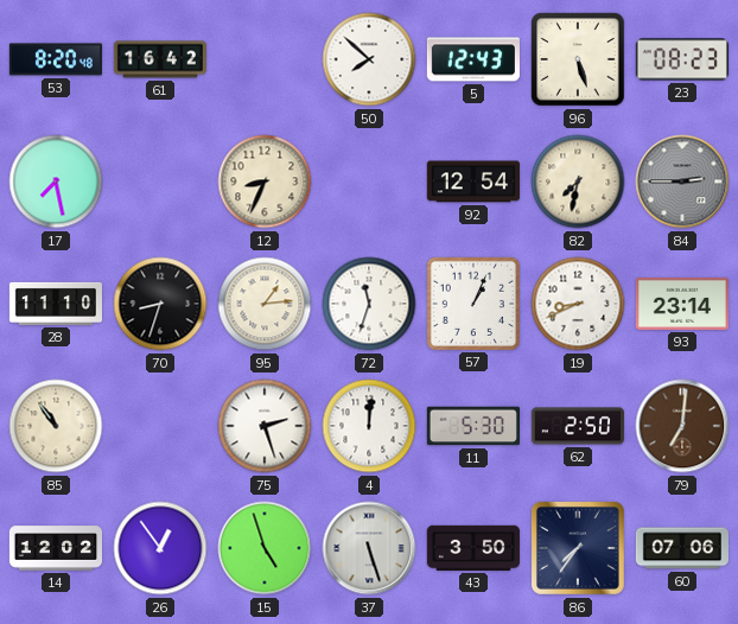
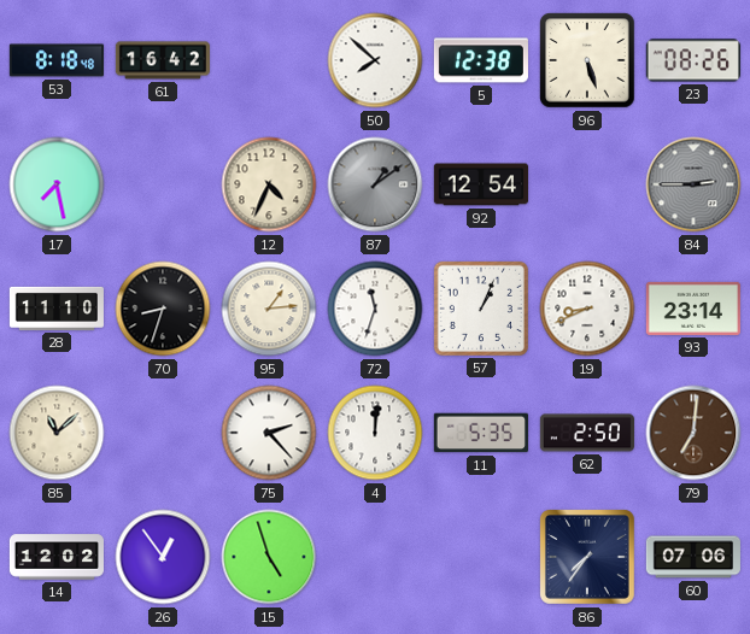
53: 8:20 -> 8:18
5: 12:43 -> 12:38
23: 08:23 -> 08:26
12: 8:34 -> 4:34
87: none -> 1:09
82: 7:32 -> none
85: 10:54 -> 11:08
75: 2:27 -> 2:23
11: 5:30 -> 5:35
37: 5:27 -> none
43: 3:50 -> none
